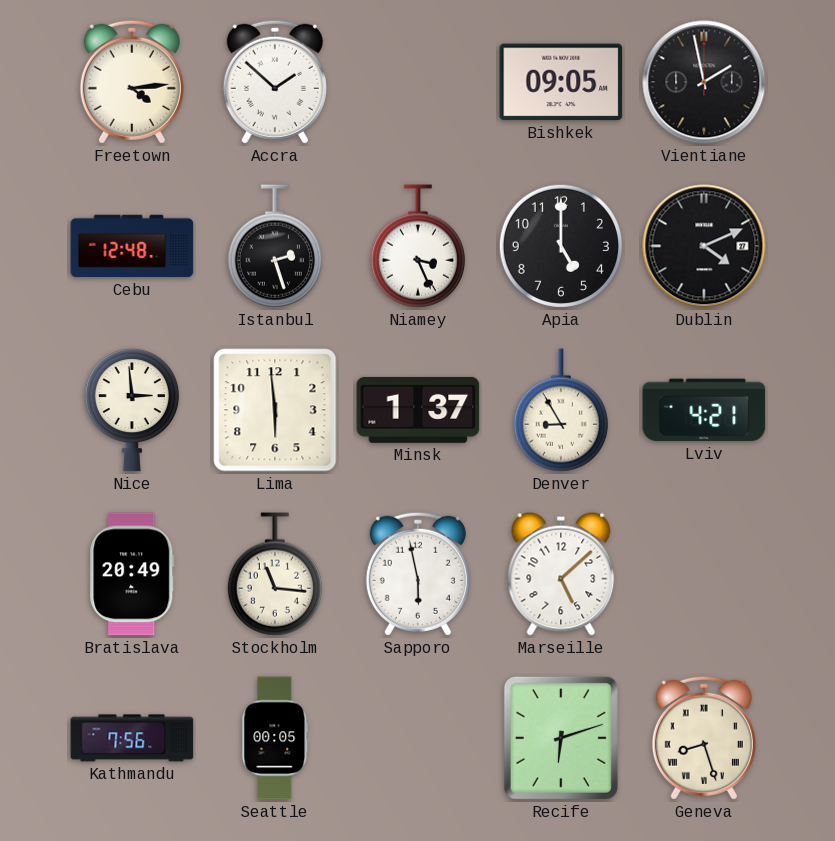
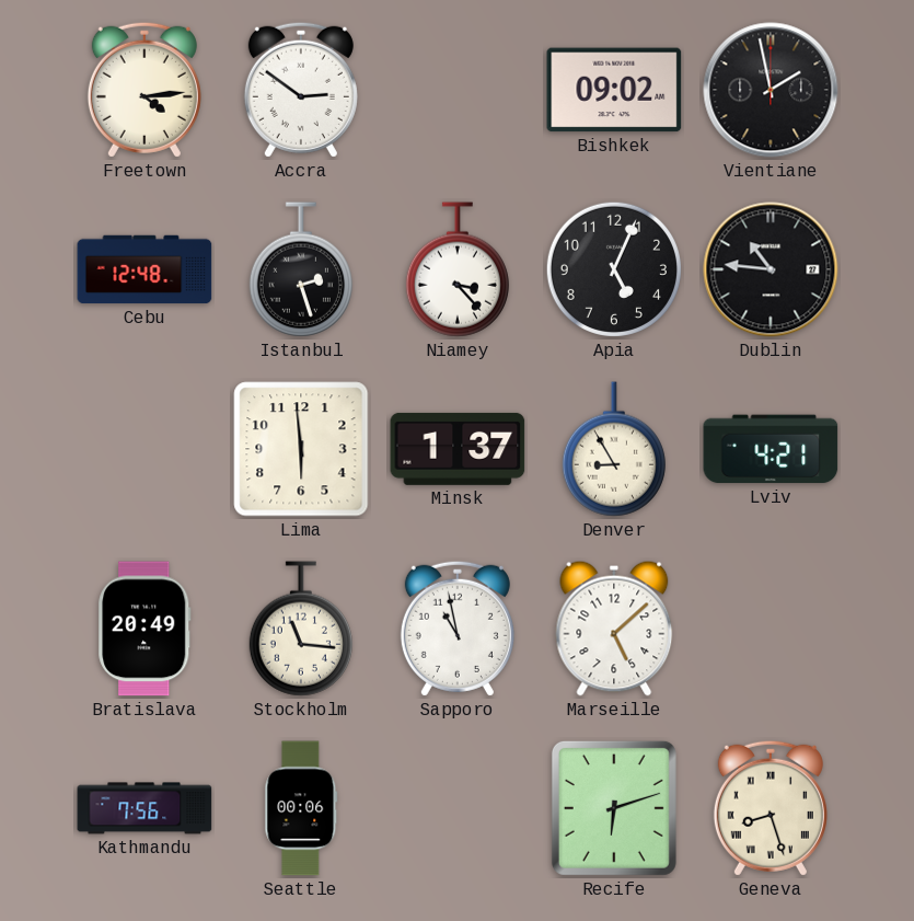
Accra: 1:52 -> 2:51
Bishkek: 09:05 -> 09:02
Niamey: 3:26 -> 3:23
Apia: 5:00 -> 5:04
Dublin: 4:11 -> 10:46
Nice: 2:59 -> none
Sapporo: 5:58 -> 10:58
Seattle: 00:05 -> 00:06
